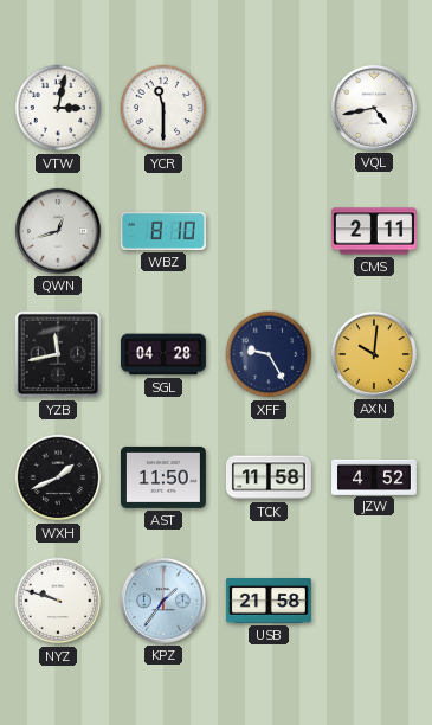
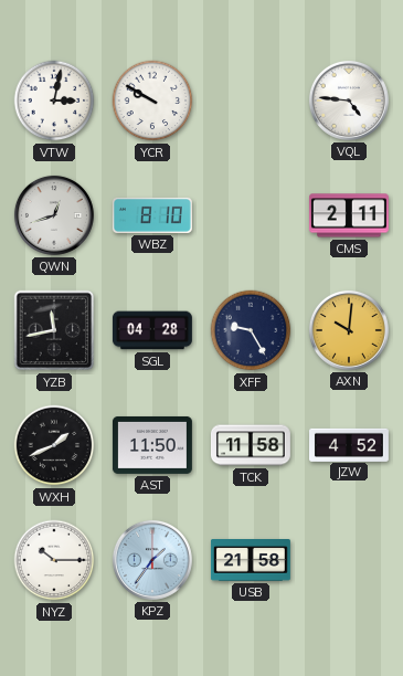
YCR: 11:30 -> 9:50
VQL: 4:43 -> 4:46
NYZ: 9:48 -> 10:15
